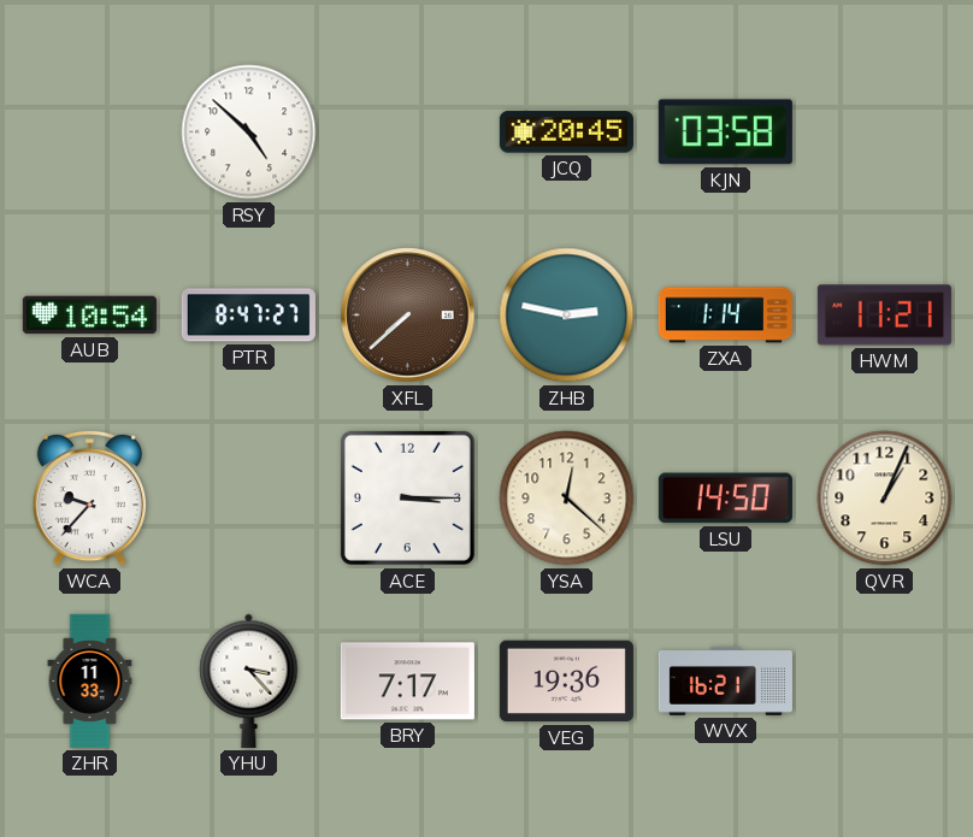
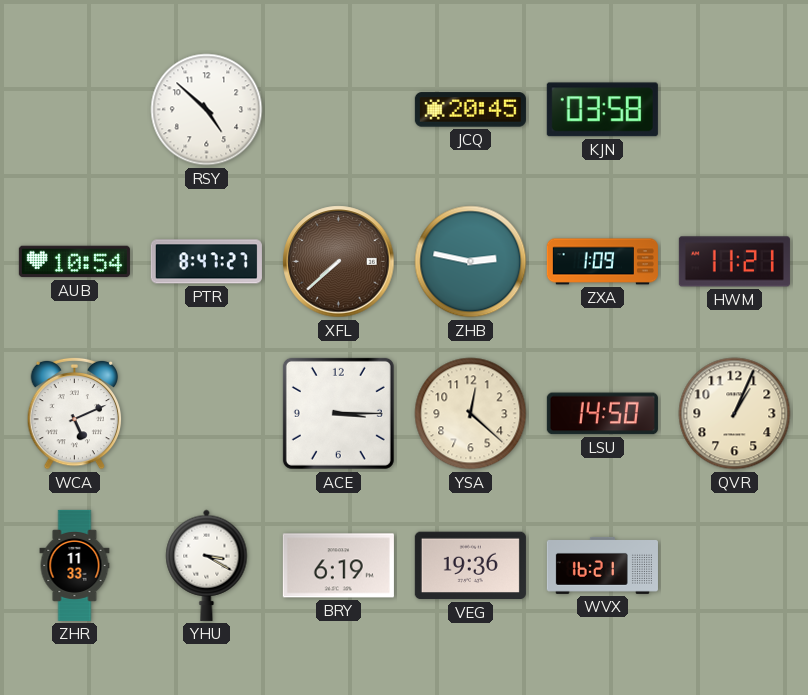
ZXA: 1:14 -> 1:09
WCA: 9:37 -> 5:11
YHU: 3:23 -> 3:20
BRY: 7:17 -> 6:19
